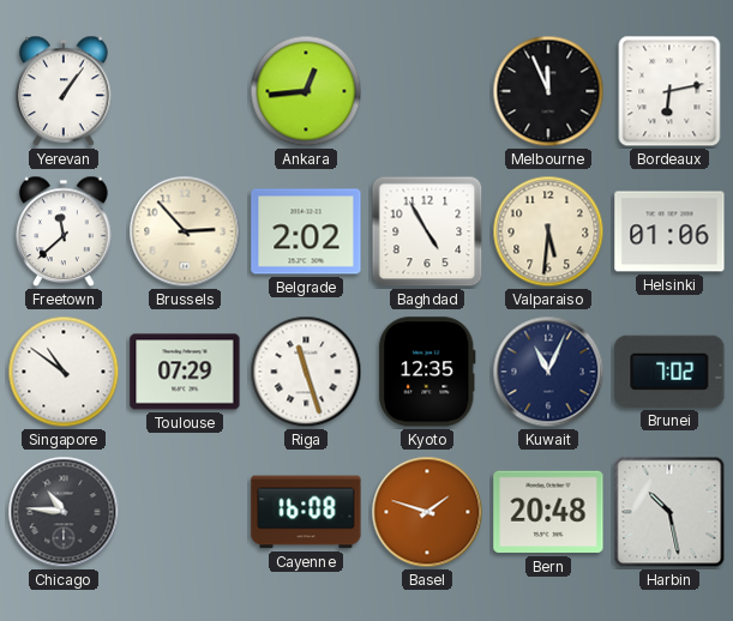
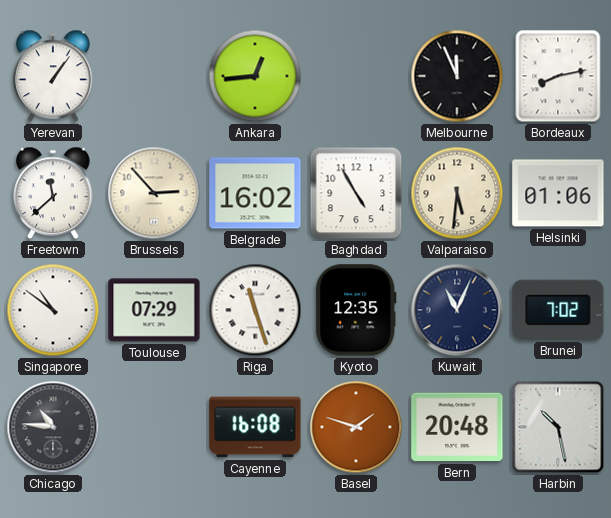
Bordeaux: 6:13 -> 8:13
Belgrade: 2:02 -> 16:02
